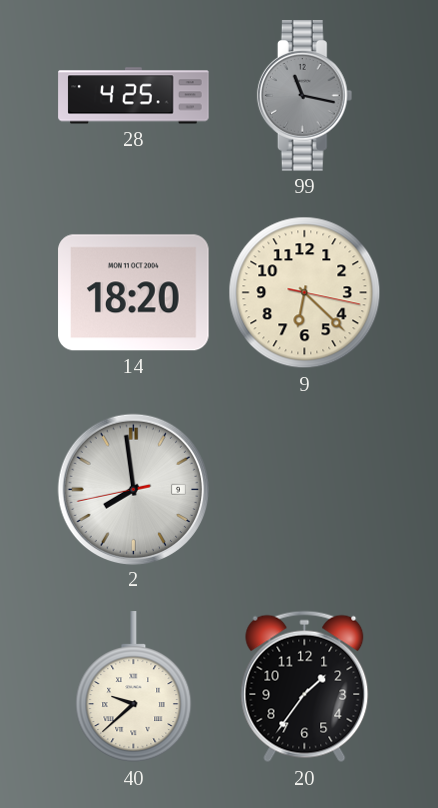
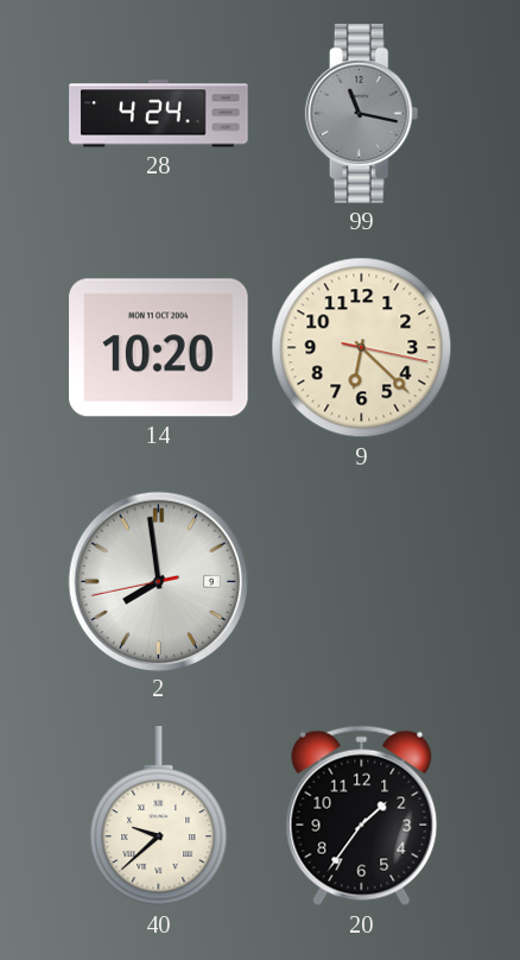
28: 4:25 -> 4:24
14: 18:20 -> 10:20
